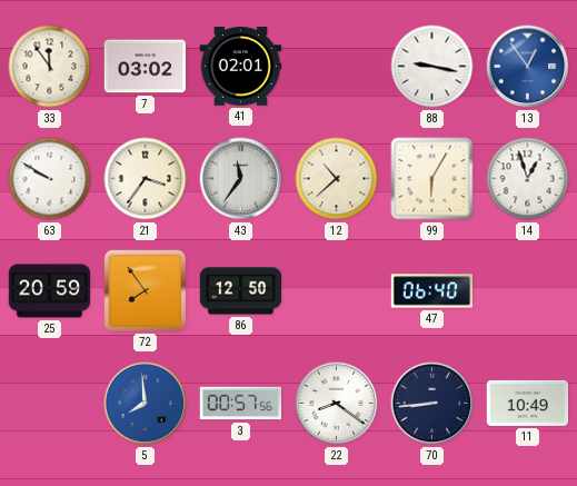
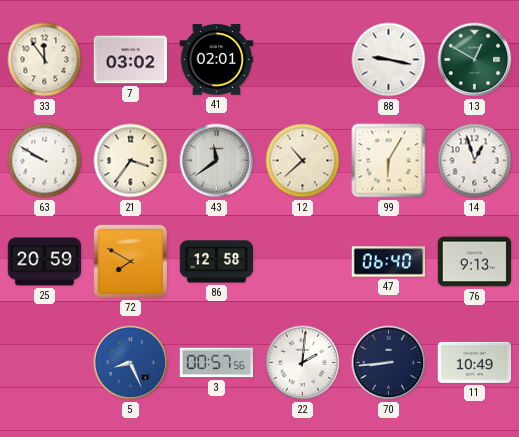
13: 12:54 -> 12:50
13 dial: blue -> green
43: 11:36 -> 11:39
72: 7:54 -> 7:50
86: 12:50 -> 12:58
76: none -> 9:13
5: 7:59 -> 8:26
22: 8:21 -> 2:01
